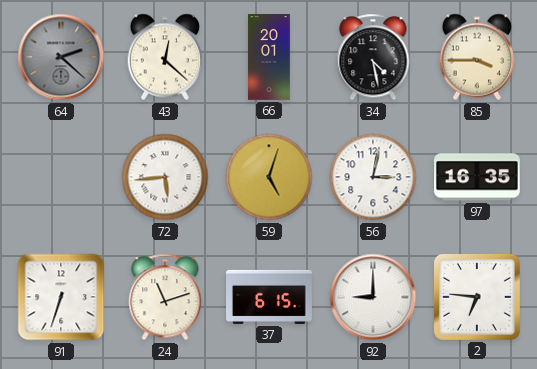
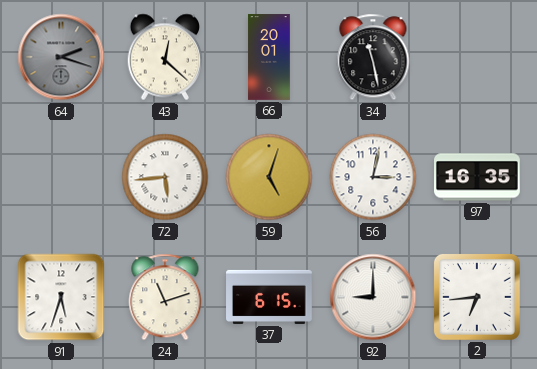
64: 2:22 -> 2:18
34: 4:28 -> 11:28
85: 3:45 -> none
91: 6:33 -> 5:33
2: 6:46 -> 6:44
